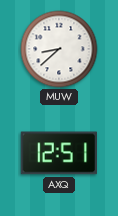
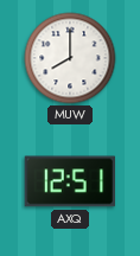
MUW: 8:38 -> 8:00
